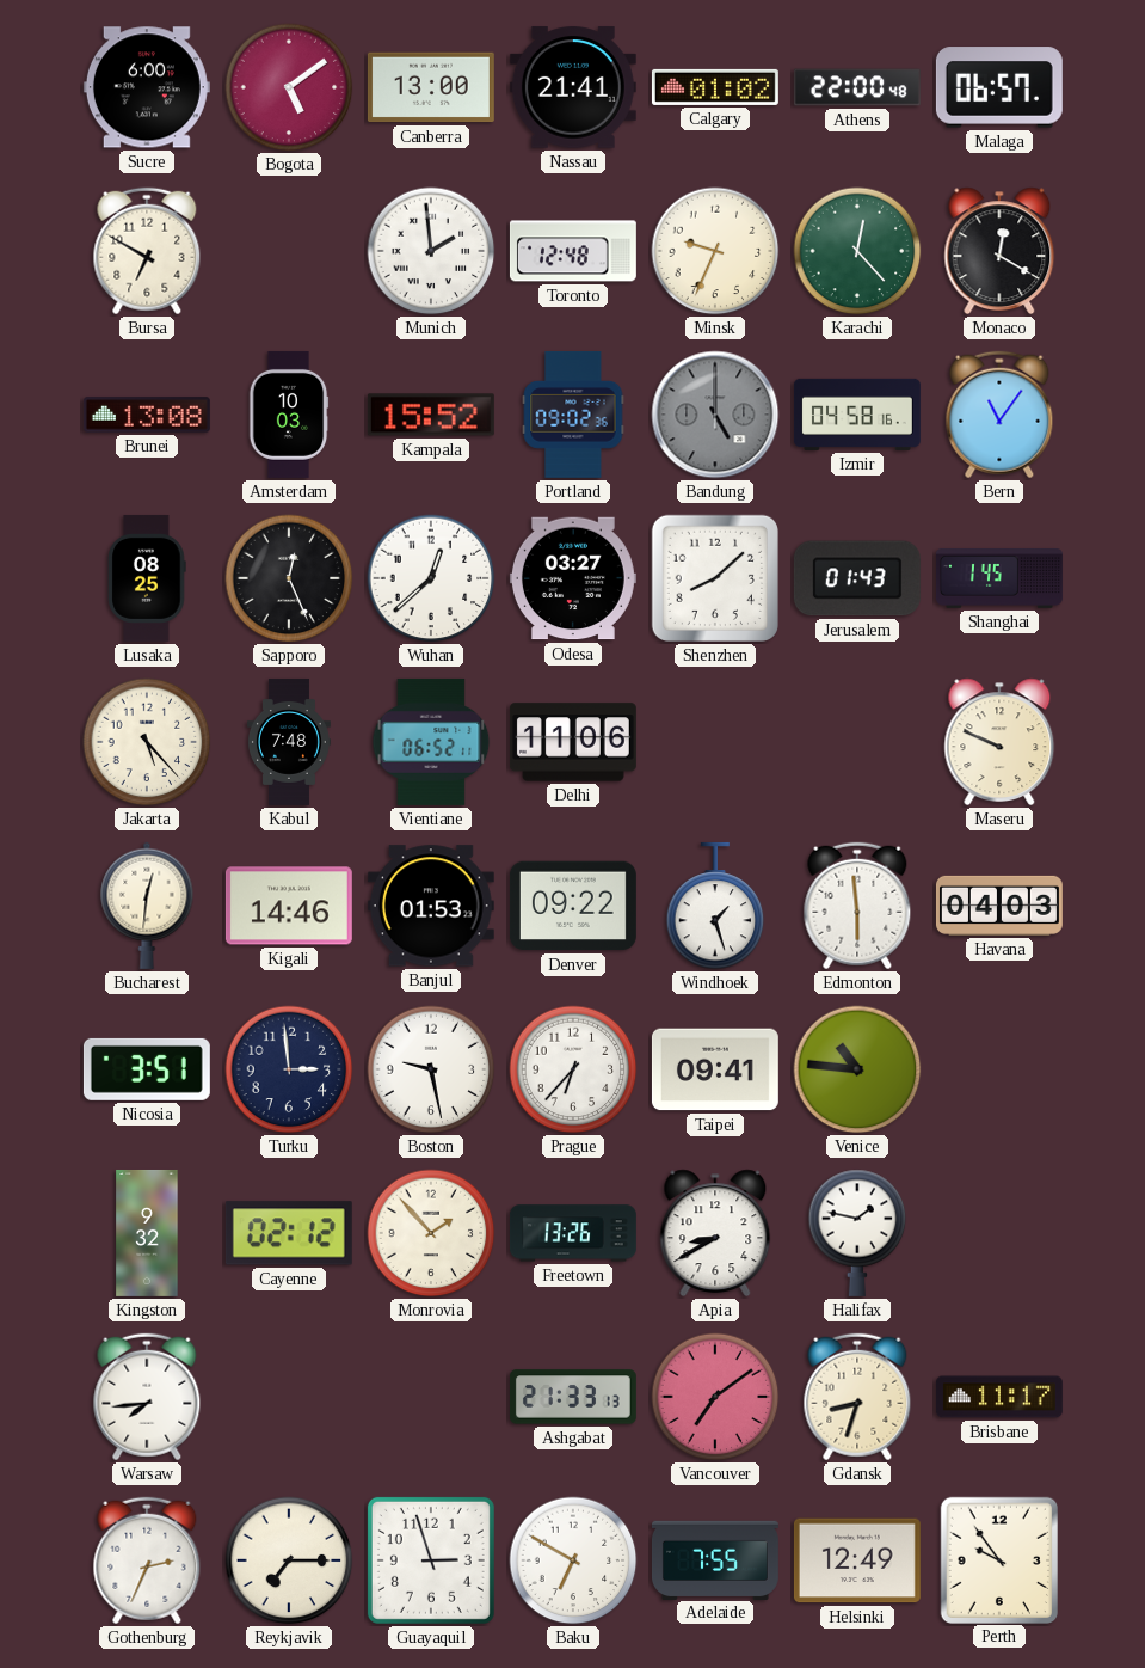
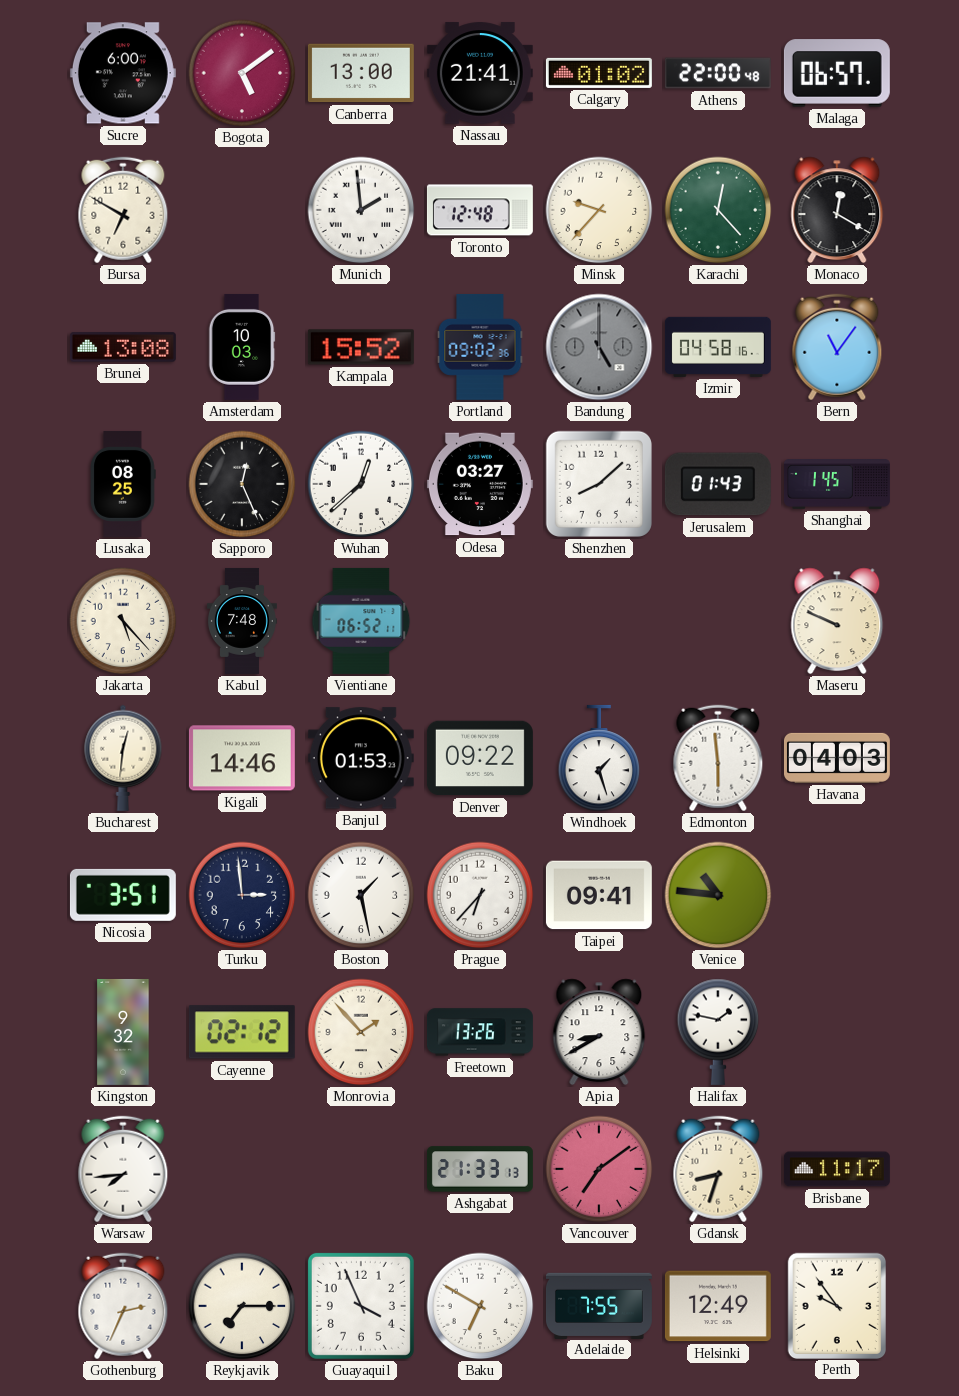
Minsk: 9:34 -> 9:37
Delhi: 11:06 -> none
Boston: 9:28 -> 1:28
Guayaquil: 2:57 -> 3:56
